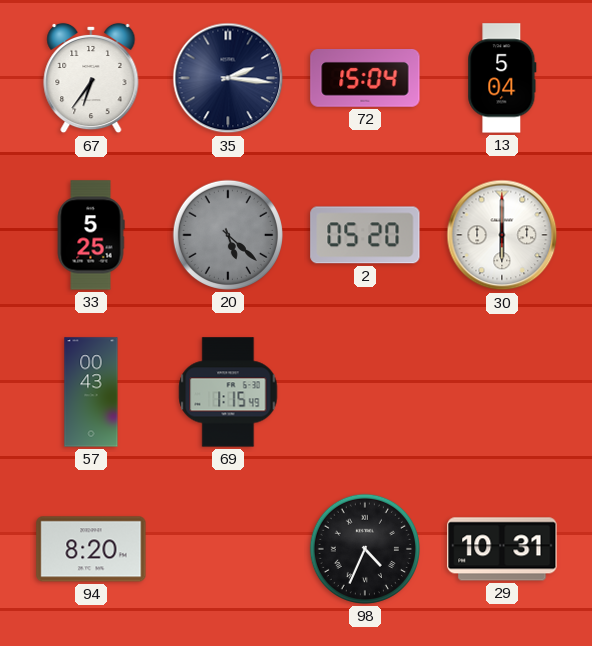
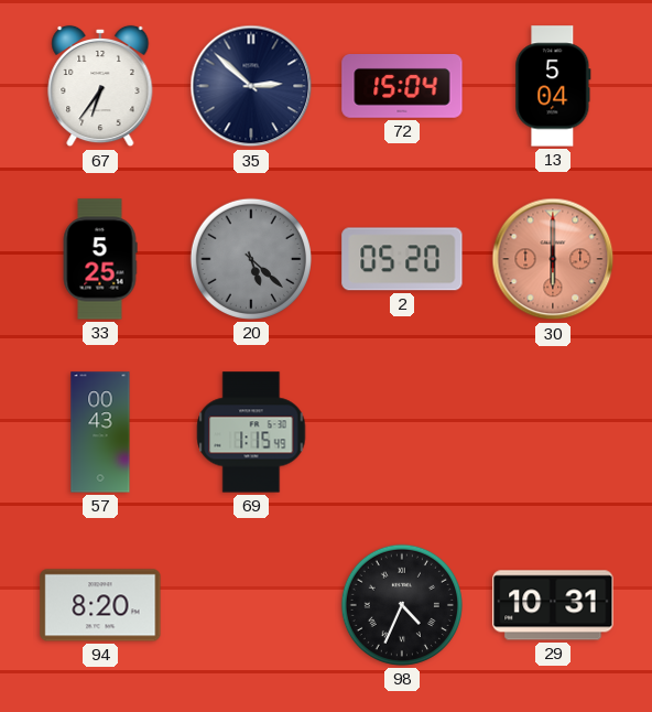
35: 2:16 -> 2:52
30 dial: white -> salmon
